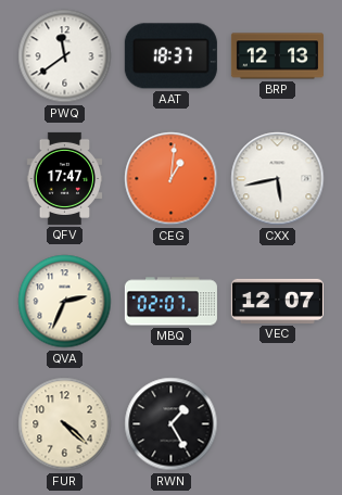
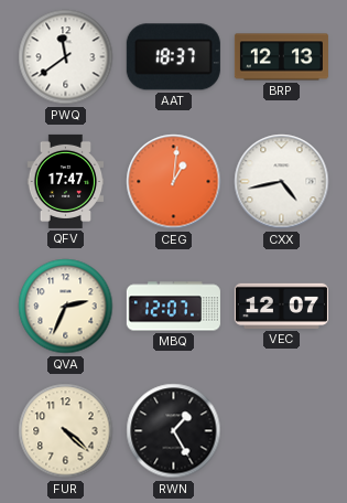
CXX: 5:43 -> 4:43
MBQ: 02:07 -> 12:07
